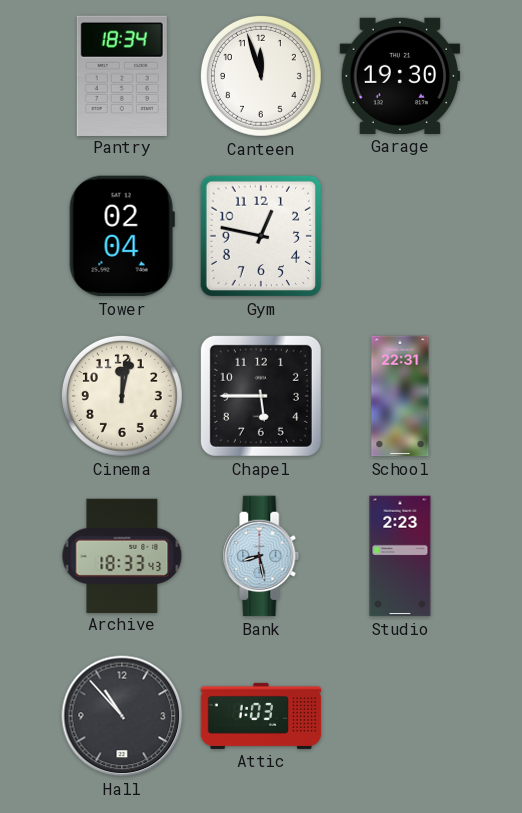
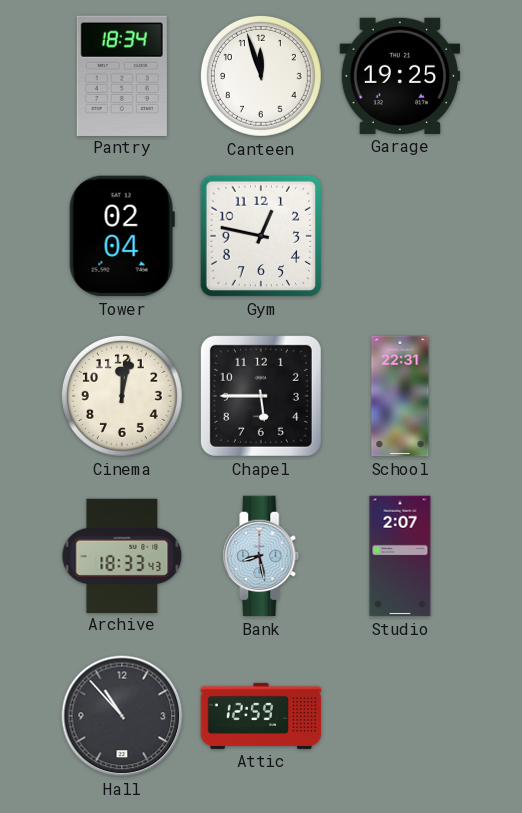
Garage: 19:30 -> 19:25
Studio: 2:23 -> 2:07
Attic: 1:03 -> 12:59
